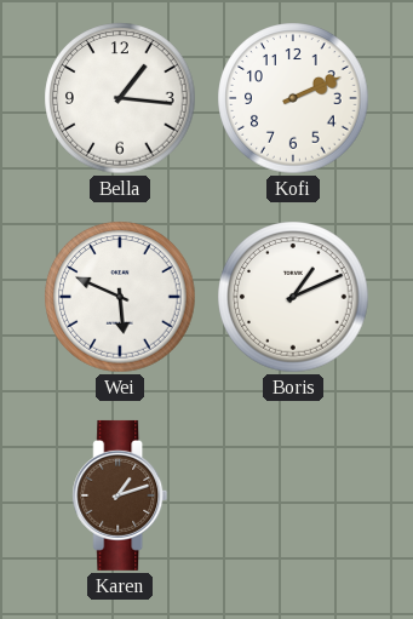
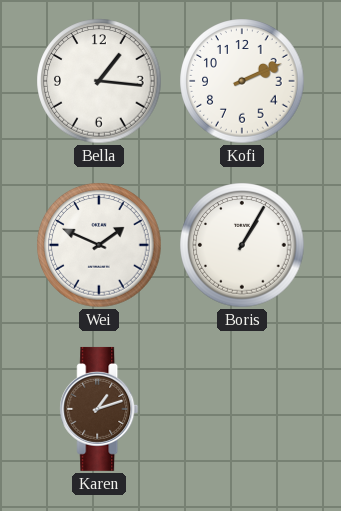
Wei: 5:49 -> 1:49
Boris: 1:11 -> 1:05
